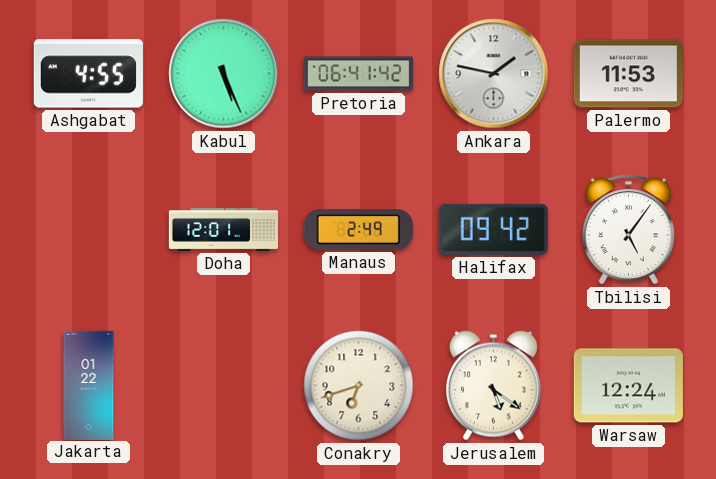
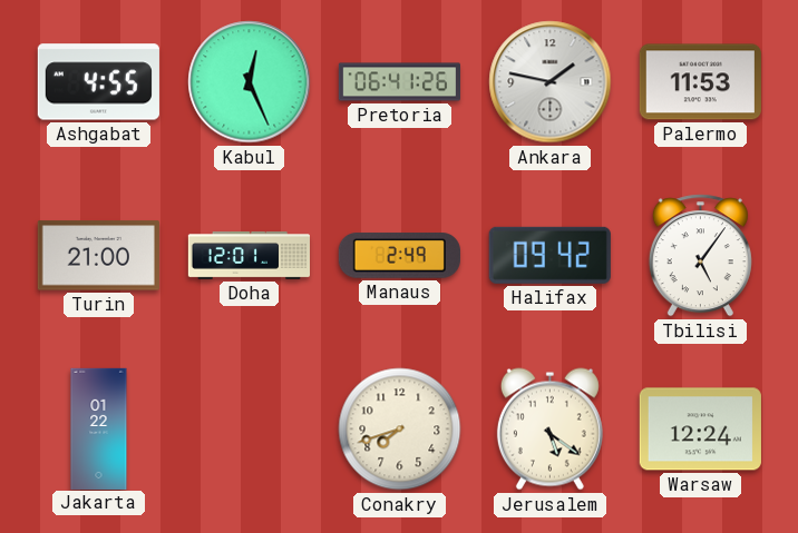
Kabul: 5:26 -> 12:26
Pretoria: 06:41:42 -> 06:41:26
Turin: none -> 21:00
Conakry: 6:42 -> 7:42
